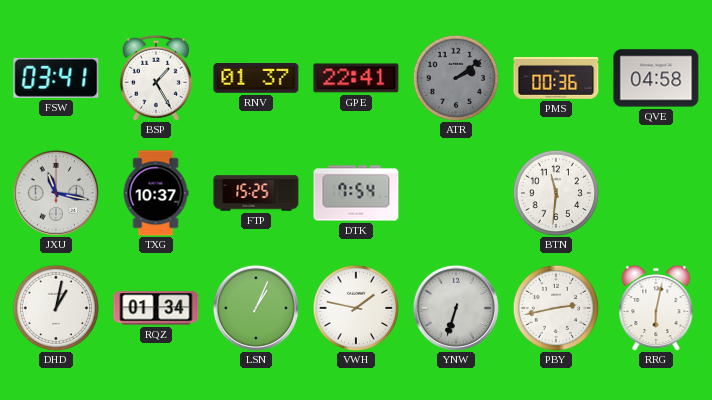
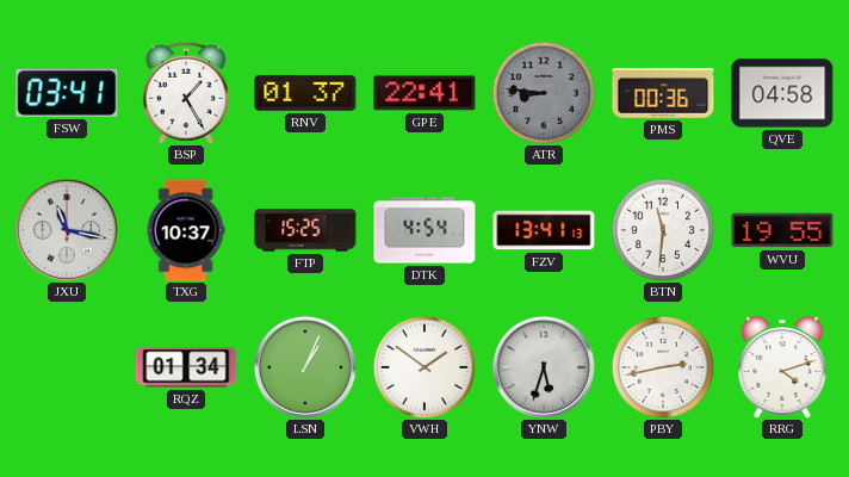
ATR: 2:09 -> 8:46
DTK: 7:54 -> 4:54
FZV: none -> 13:41
WVU: none -> 19:55
DHD: 1:02 -> none
VWH: 1:47 -> 1:51
YNW: 6:33 -> 5:33
RRG: 6:02 -> 4:12
